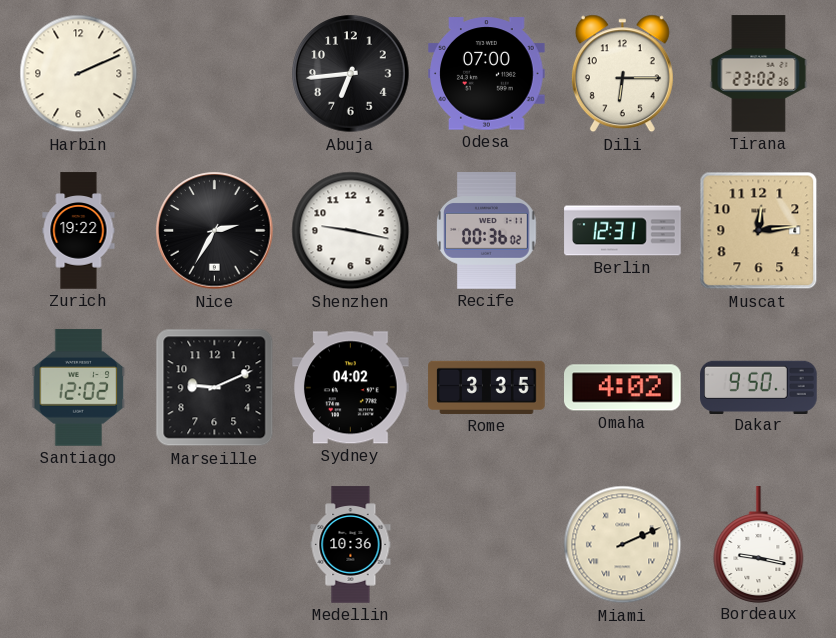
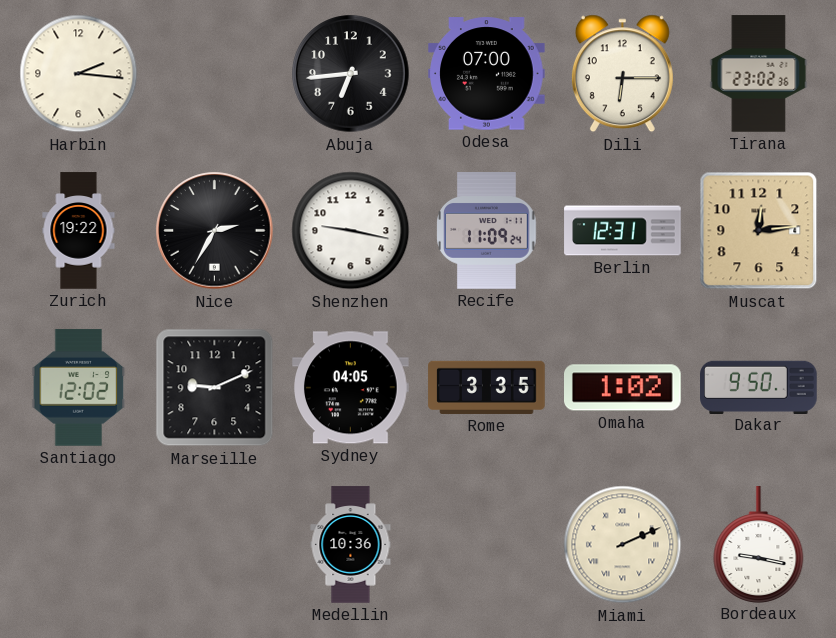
Harbin: 2:11 -> 2:16
Recife: 00:36 -> 11:09
Sydney: 04:02 -> 04:05
Omaha: 4:02 -> 1:02
